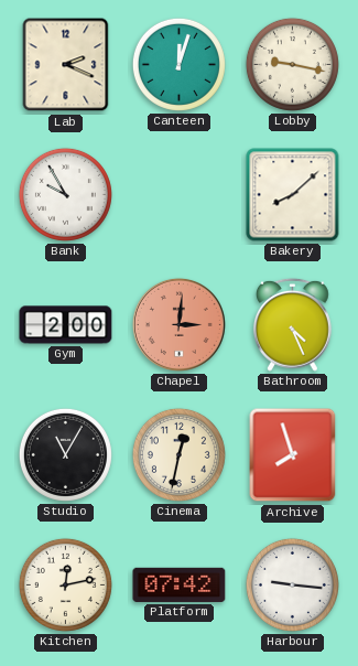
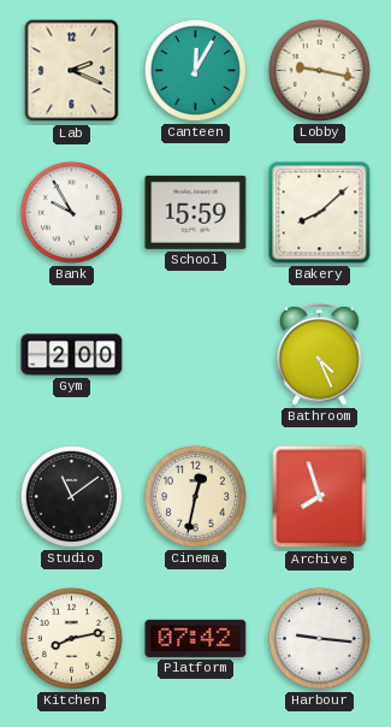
Canteen: 12:03 -> 12:05
School: none -> 15:59
Chapel: 3:01 -> none
Studio: 11:05 -> 11:09
Kitchen: 12:13 -> 8:13
